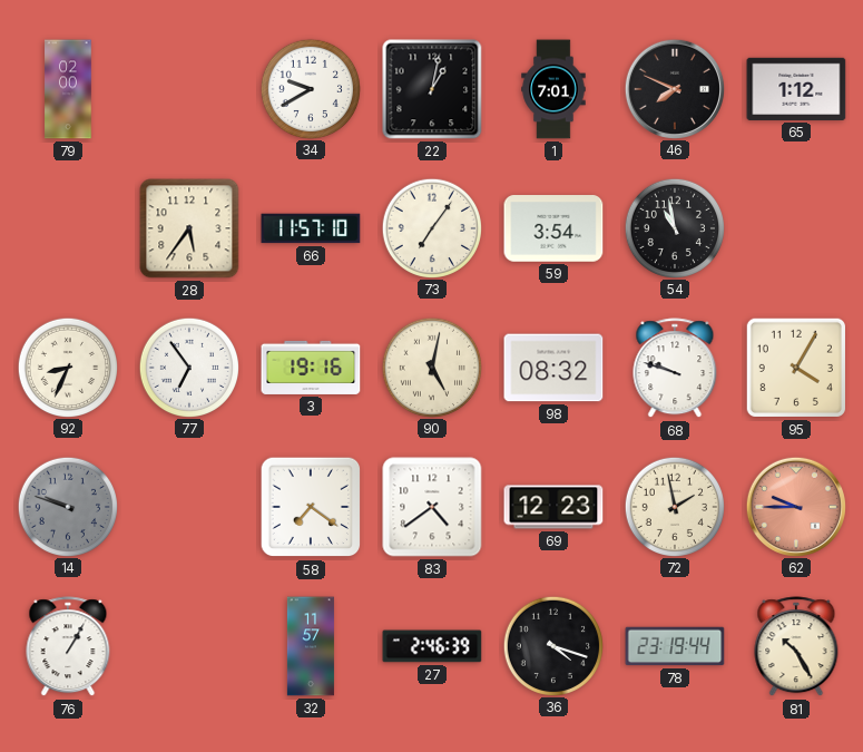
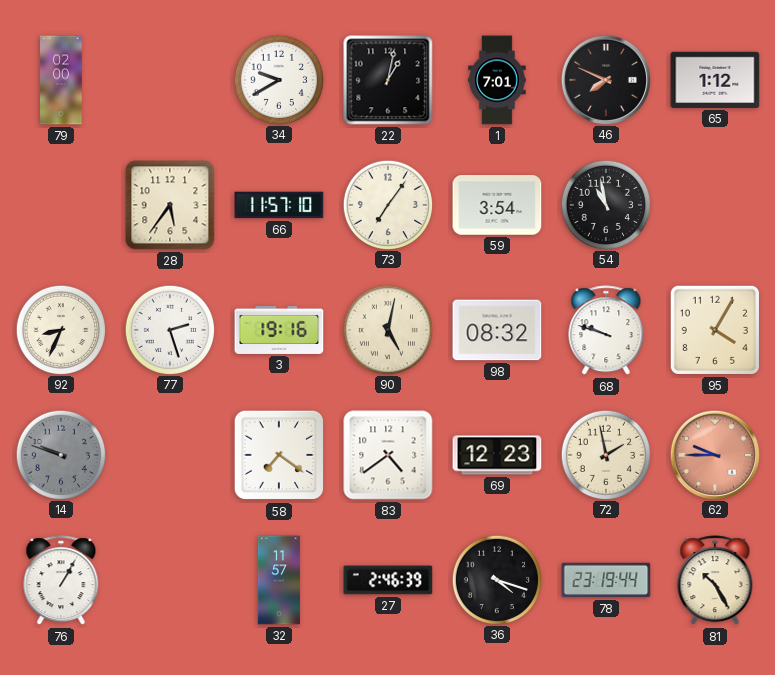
77: 6:54 -> 2:27
